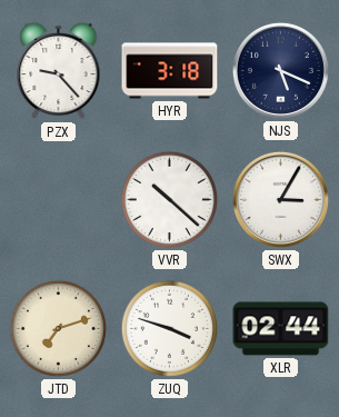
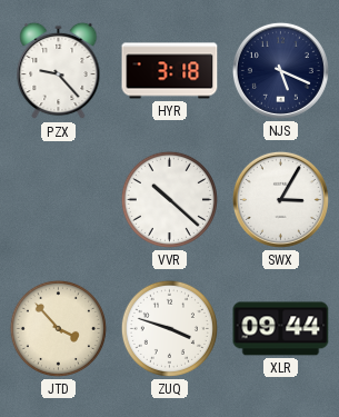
JTD: 7:12 -> 3:53
XLR: 02:44 -> 09:44
